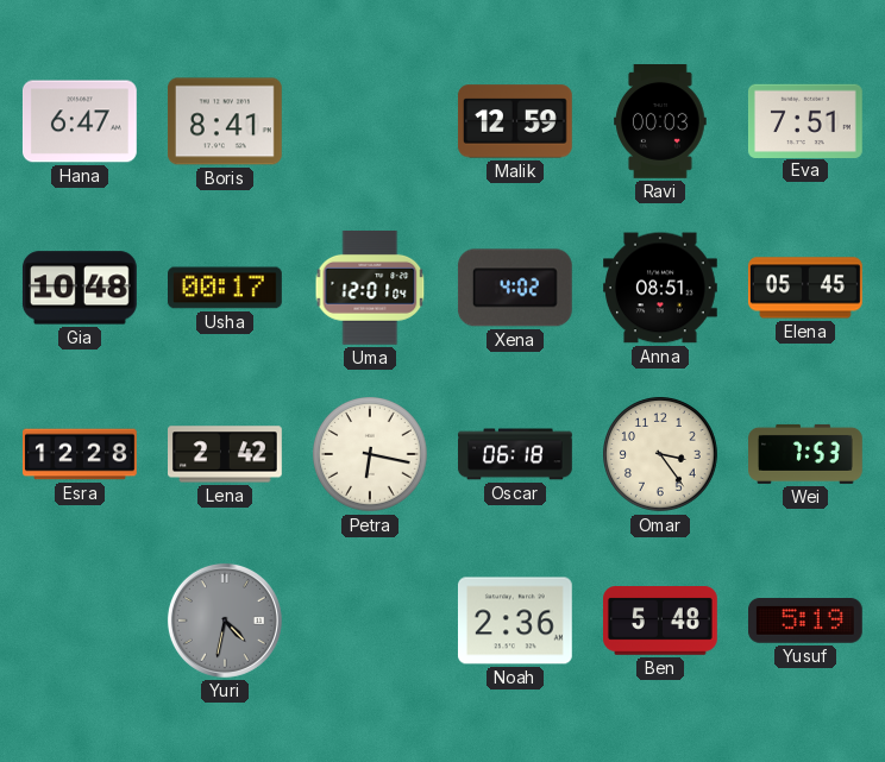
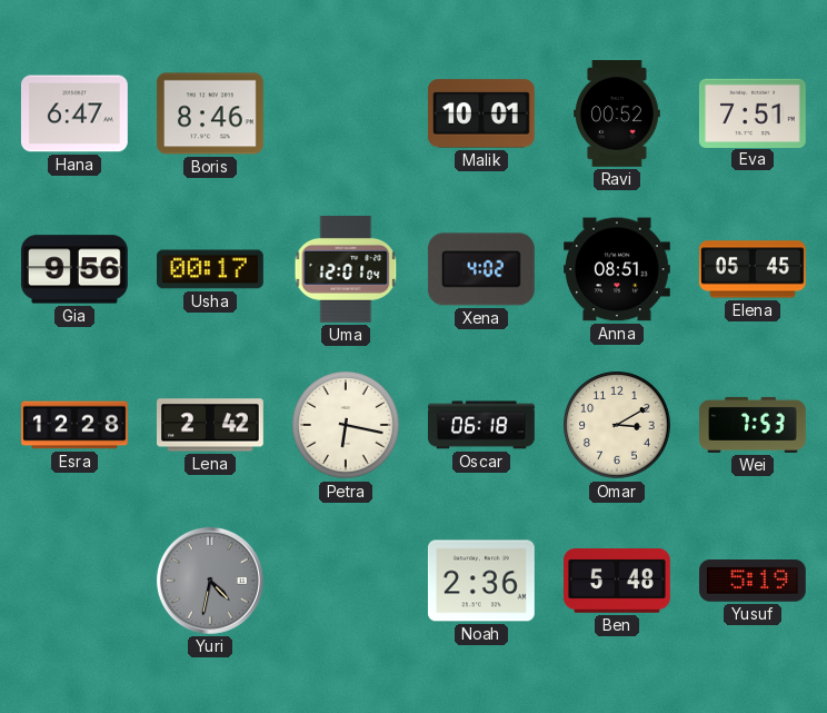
Boris: 8:41 -> 8:46
Malik: 12:59 -> 10:01
Ravi: 00:03 -> 00:52
Gia: 10:48 -> 9:56
Omar: 3:24 -> 3:10
